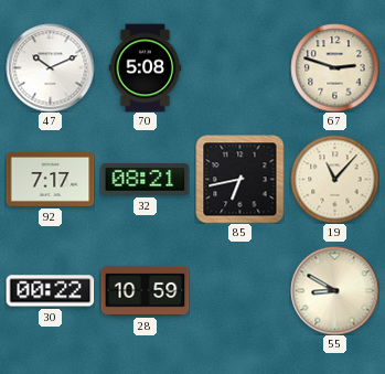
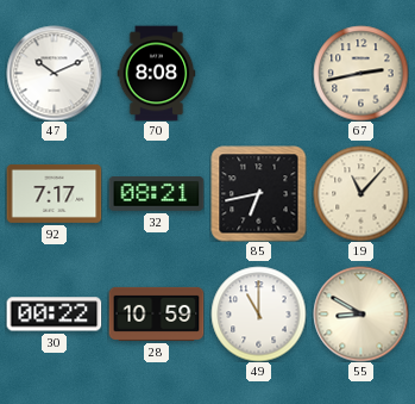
70: 5:08 -> 8:08
67: 2:48 -> 2:43
49: none -> 11:00
